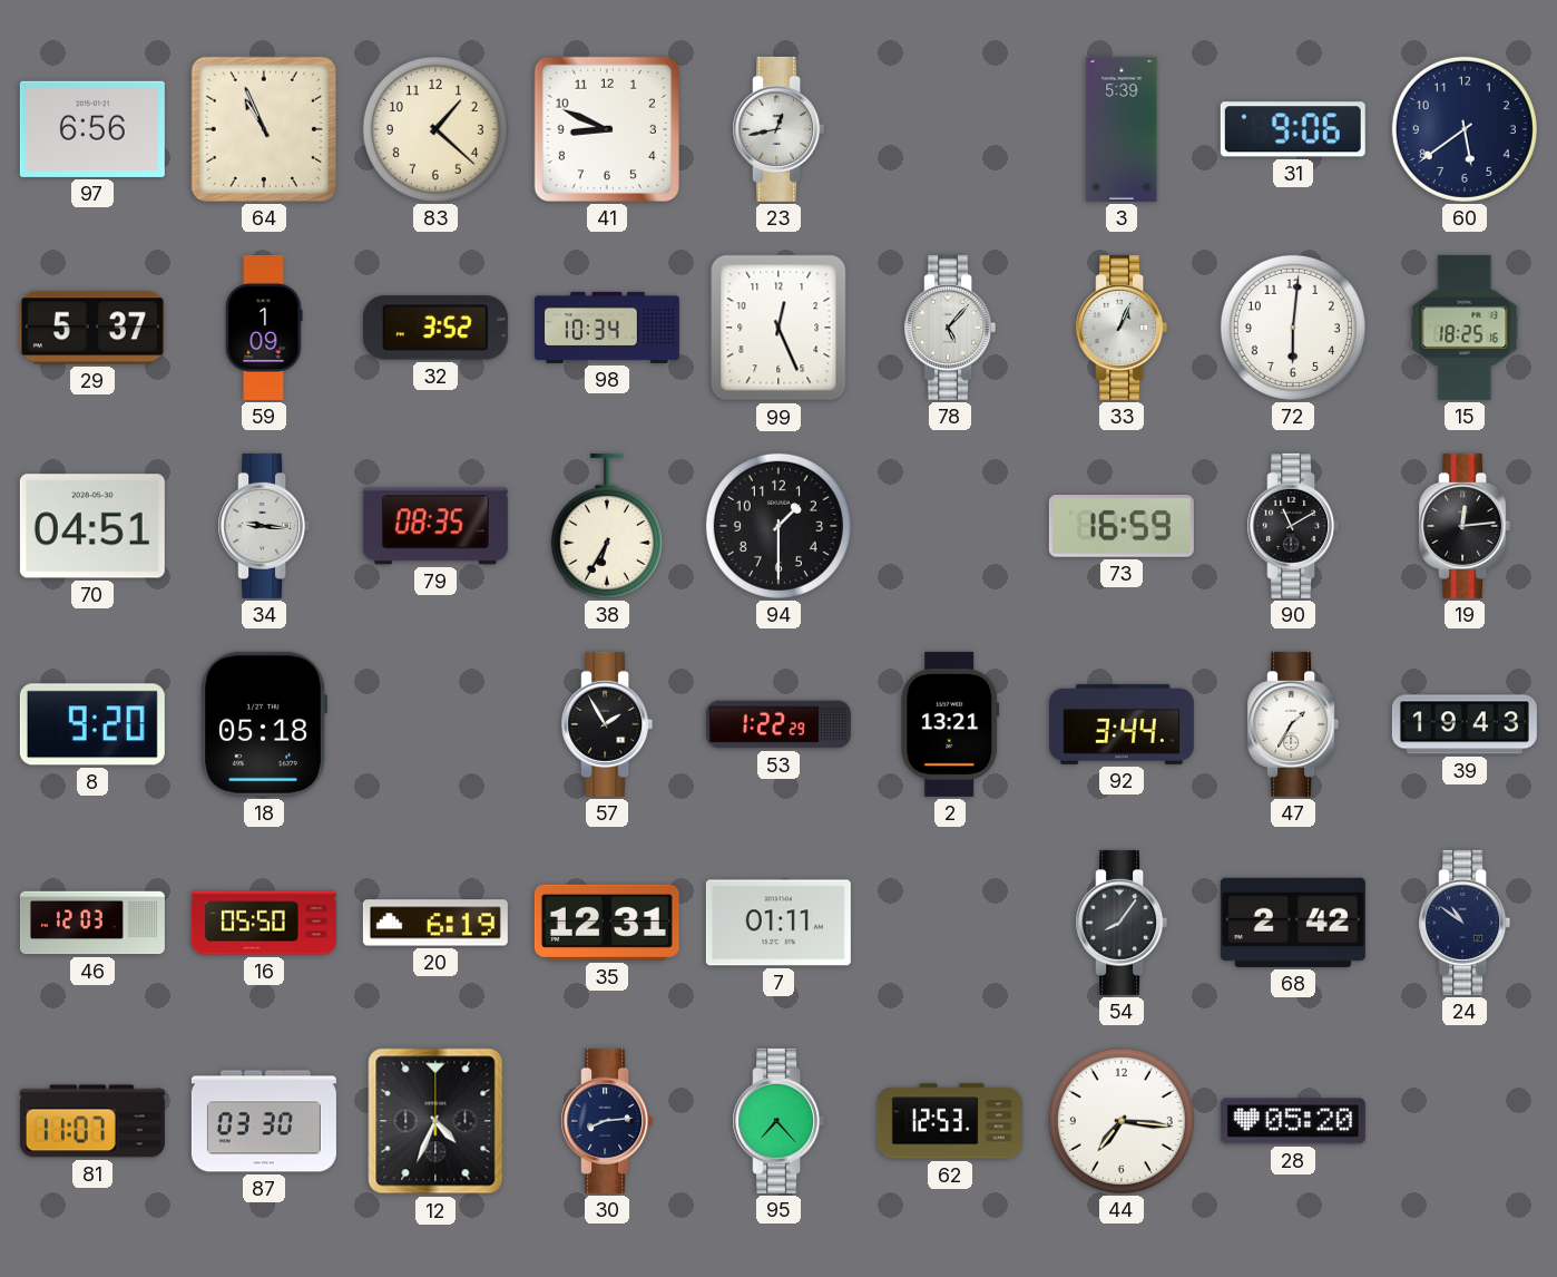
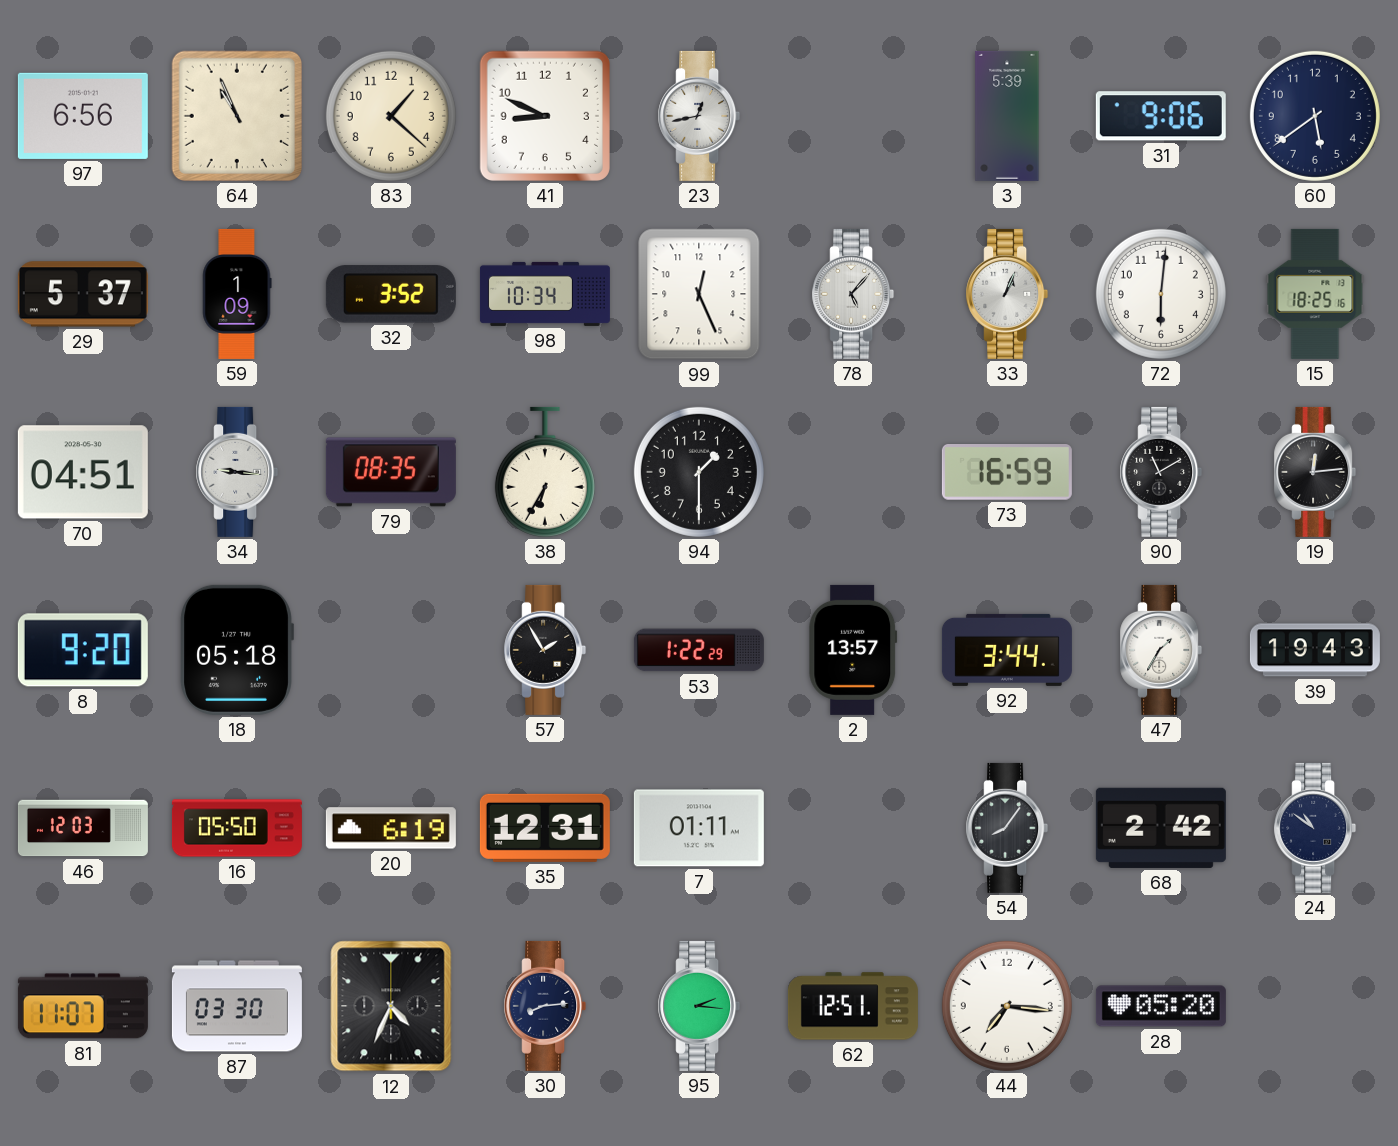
2: 13:21 -> 13:57
95: 7:23 -> 2:16
62: 12:53 -> 12:51
